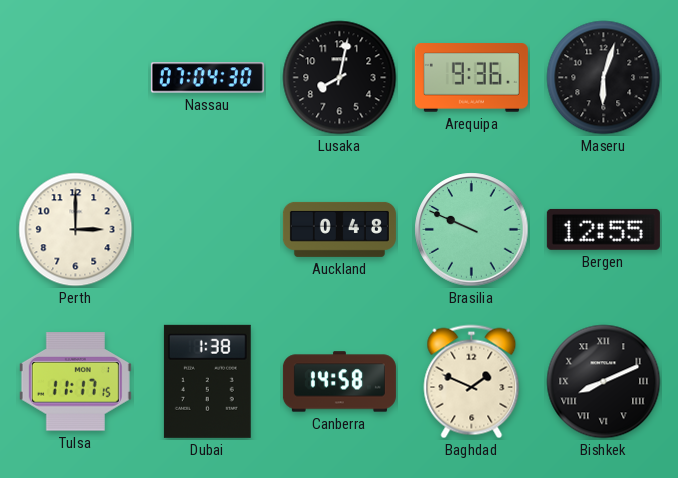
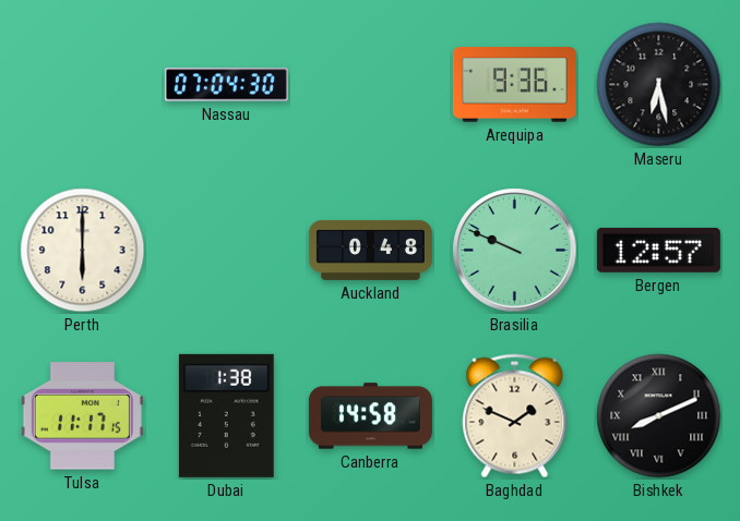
Lusaka: 8:02 -> none
Maseru: 6:03 -> 6:28
Perth: 3:00 -> 6:00
Bergen: 12:55 -> 12:57
